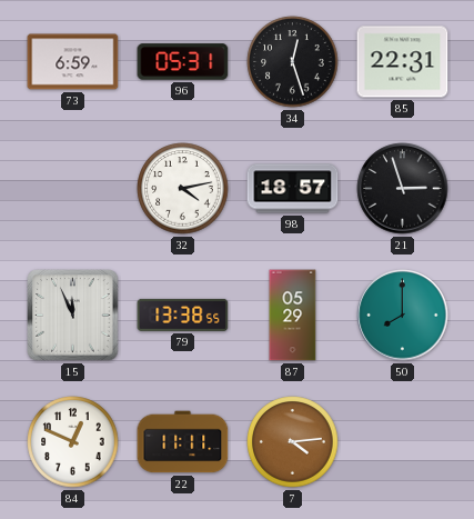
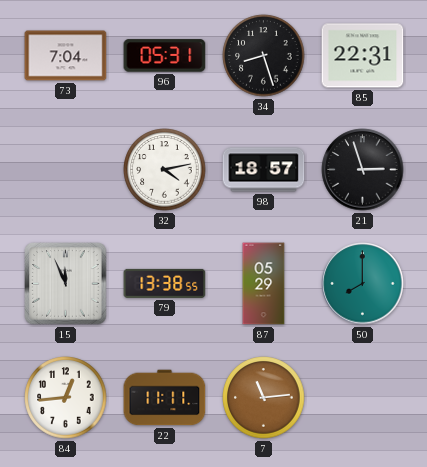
73: 6:59 -> 7:04
34: 12:27 -> 8:27
84: 12:49 -> 12:44
7: 4:14 -> 11:14
